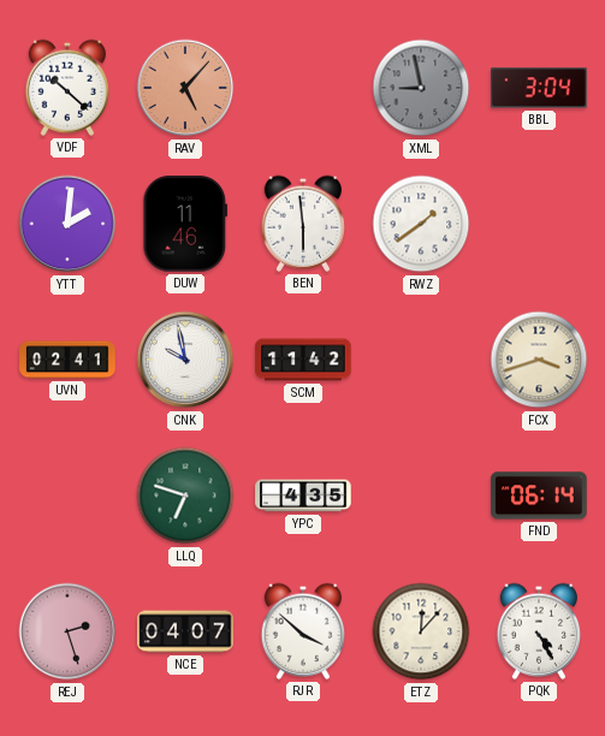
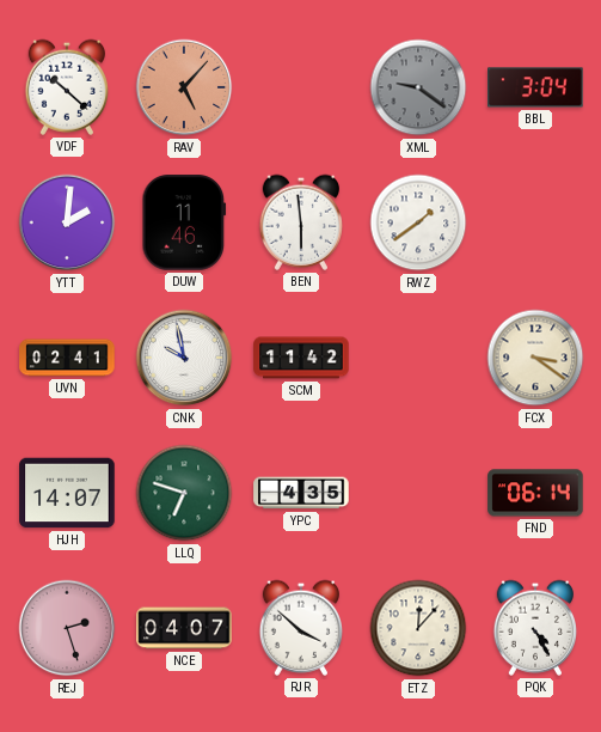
XML: 8:58 -> 9:21
FCX: 3:42 -> 3:21
HJH: none -> 14:07
